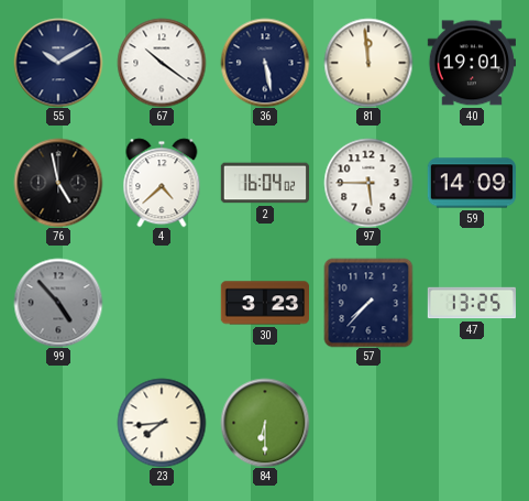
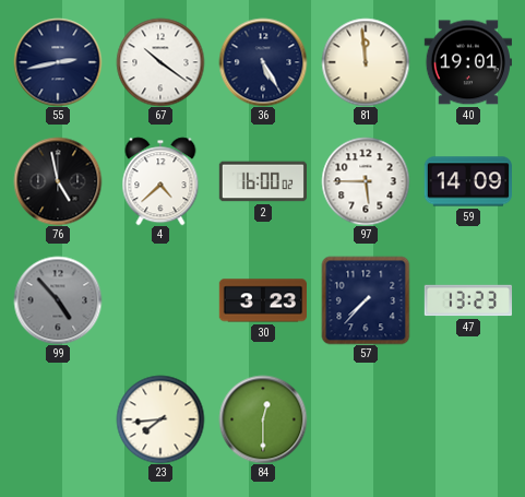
55: 10:10 -> 2:43
36: 5:28 -> 5:25
2: 16:04 -> 16:00
47: 13:25 -> 13:23
84: 6:30 -> 12:30
